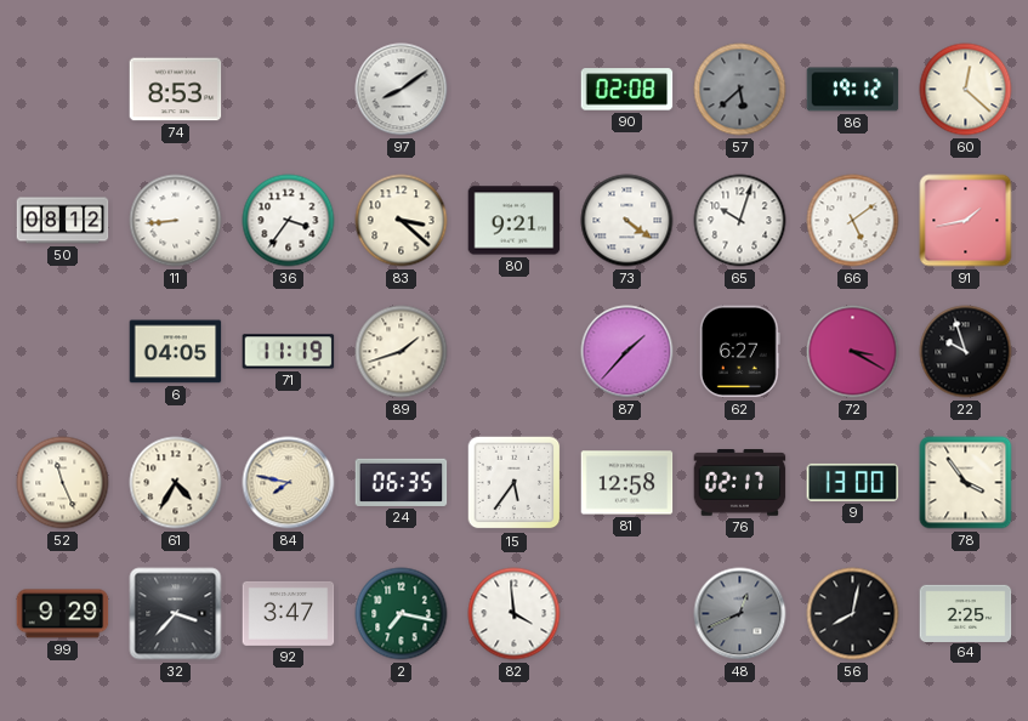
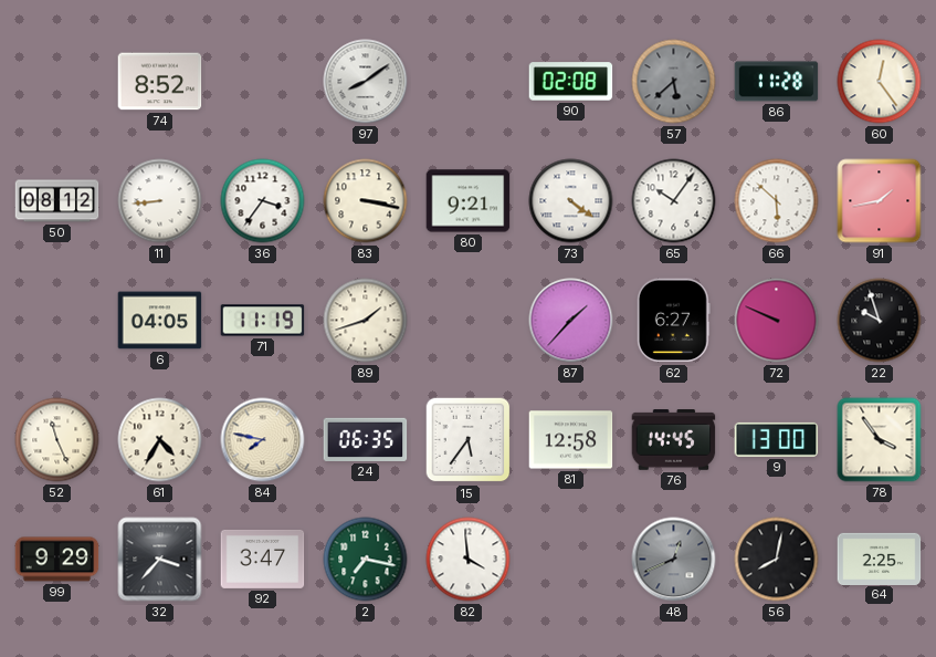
74: 8:53 -> 8:52
86: 19:12 -> 11:28
60: 12:22 -> 12:24
83: 3:22 -> 3:17
65: 10:03 -> 10:06
66: 5:09 -> 5:52
72: 3:20 -> 9:49
76: 02:17 -> 14:45
